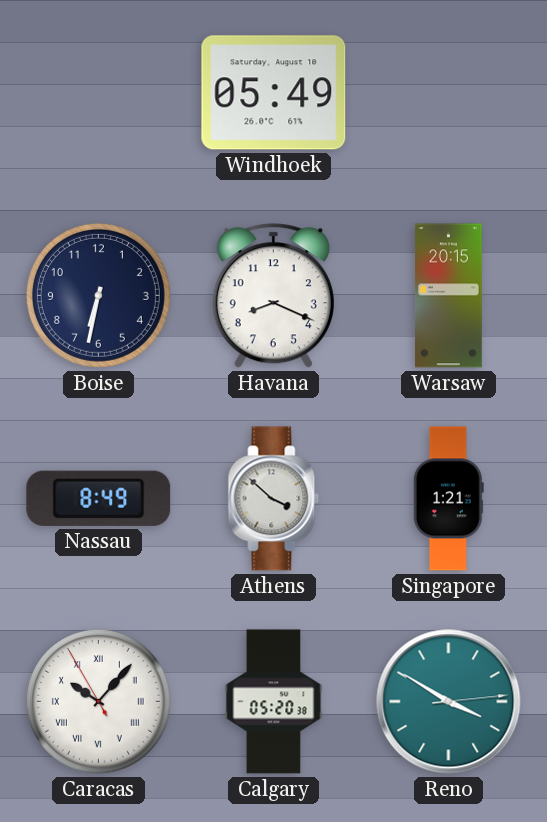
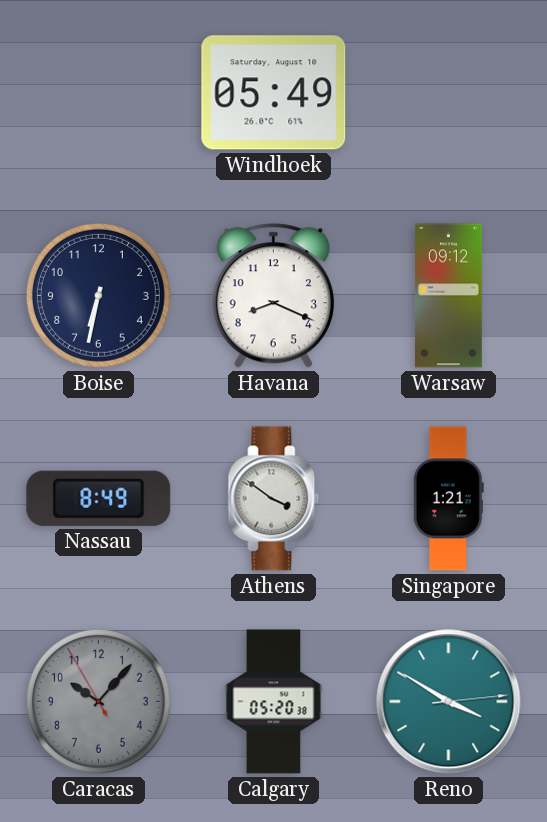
Warsaw: 20:15 -> 09:12
Athens: 3:52 -> 3:51
Caracas dial: white -> grey
Caracas numerals: Roman -> Arabic
